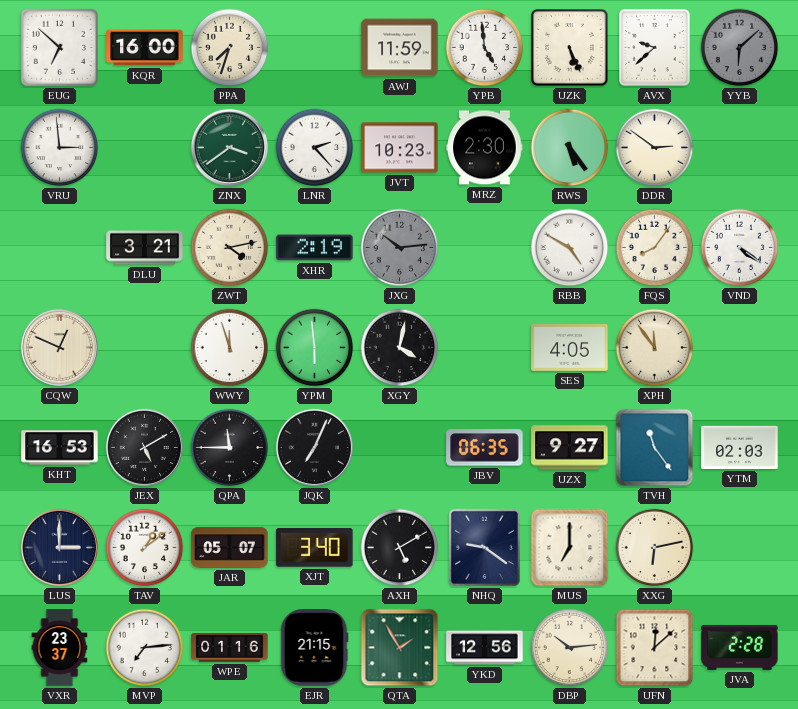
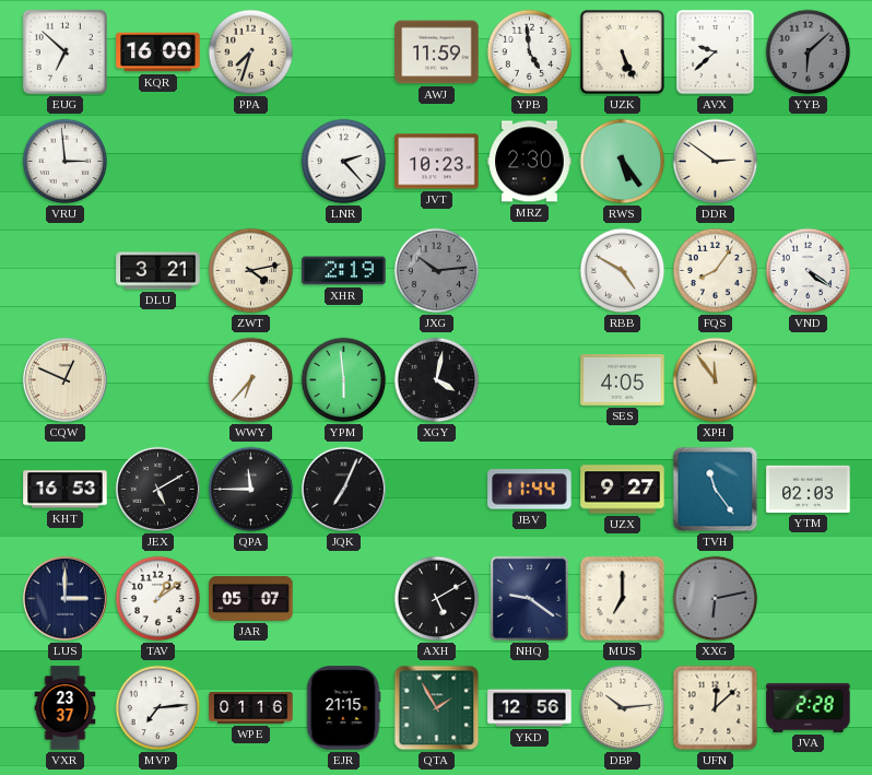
ZNX: 3:39 -> none
WWY: 11:57 -> 6:37
JBV: 06:35 -> 11:44
XJT: 3:40 -> none
XXG dial: cream -> grey
